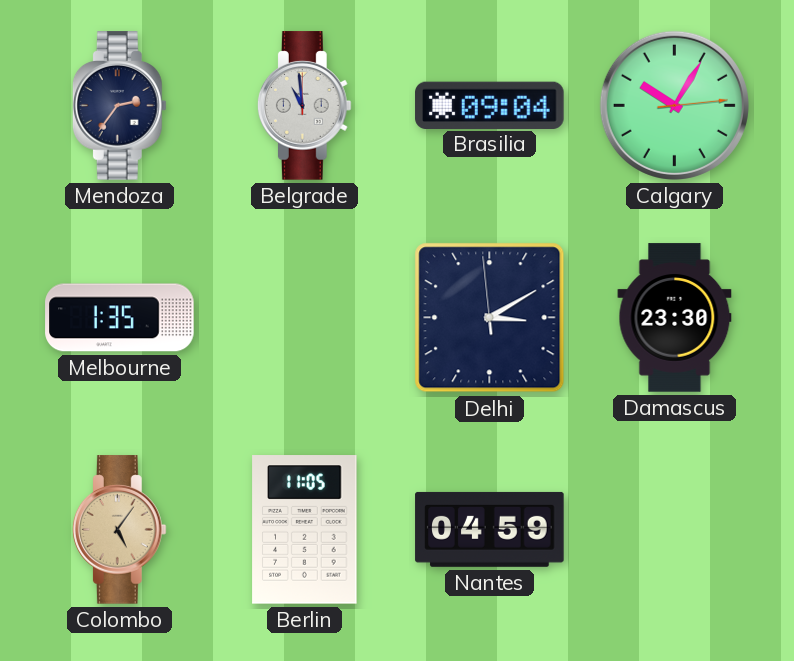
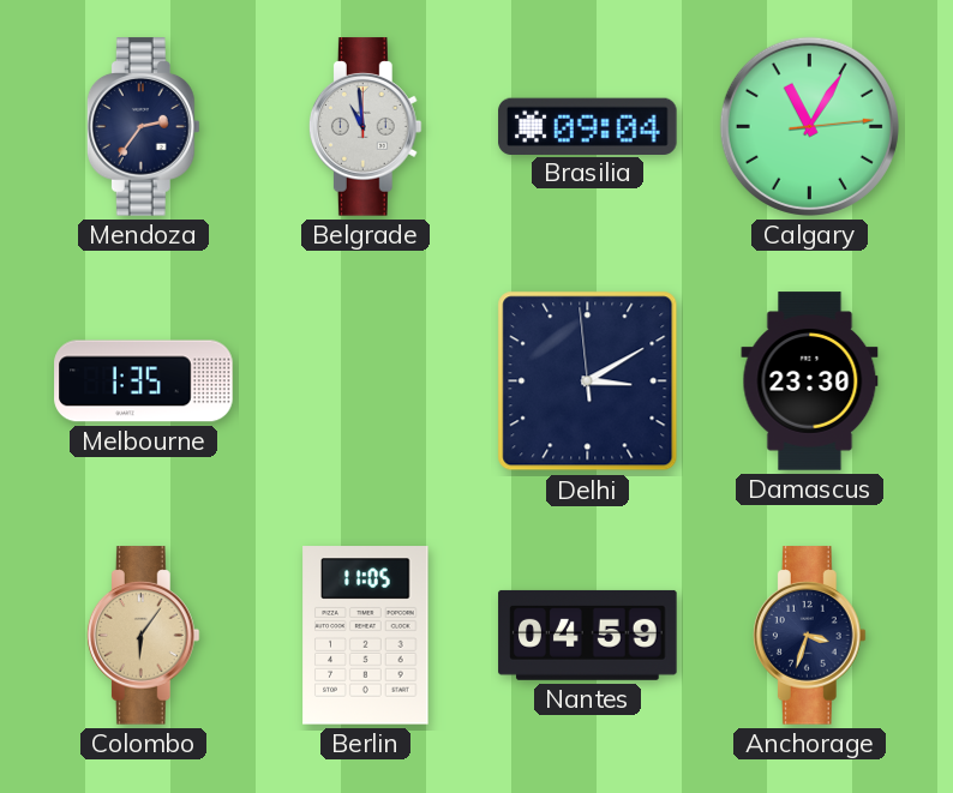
Calgary: 10:05 -> 11:05
Colombo: 5:06 -> 6:06
Anchorage: none -> 3:33
